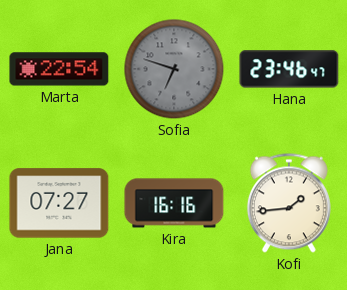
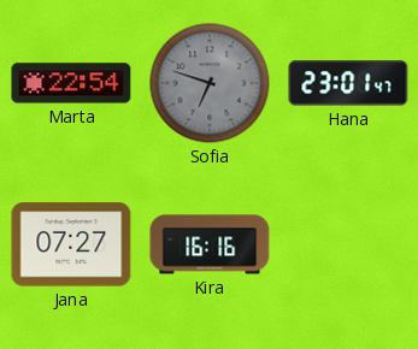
Hana: 23:46 -> 23:01
Kofi: 1:44 -> none
